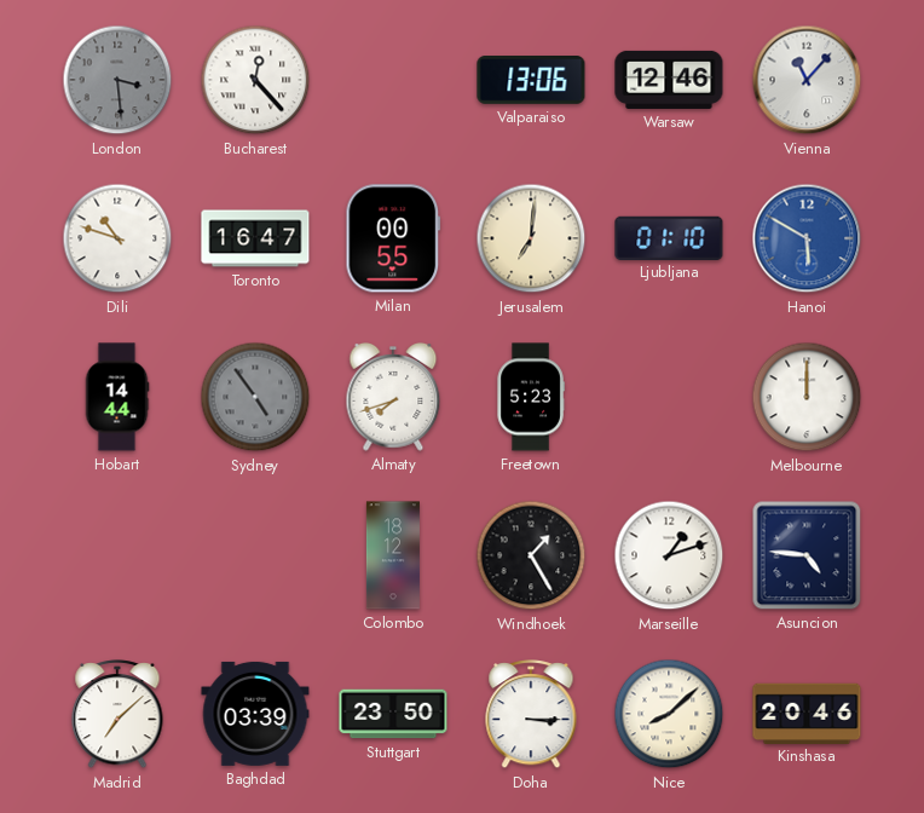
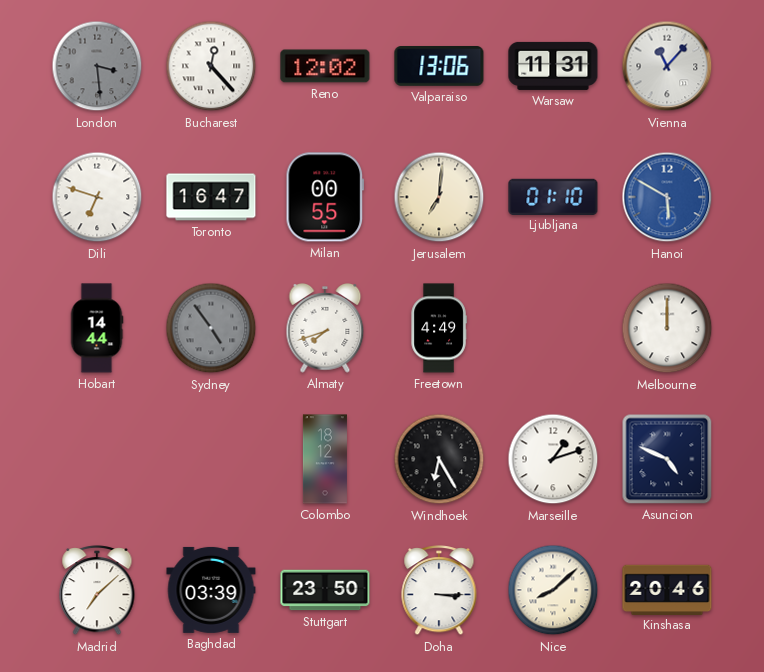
Reno: none -> 12:02
Warsaw: 12:46 -> 11:31
Dili: 10:48 -> 6:48
Freetown: 5:23 -> 4:49
Windhoek: 1:25 -> 6:25
Asuncion: 4:46 -> 4:49
